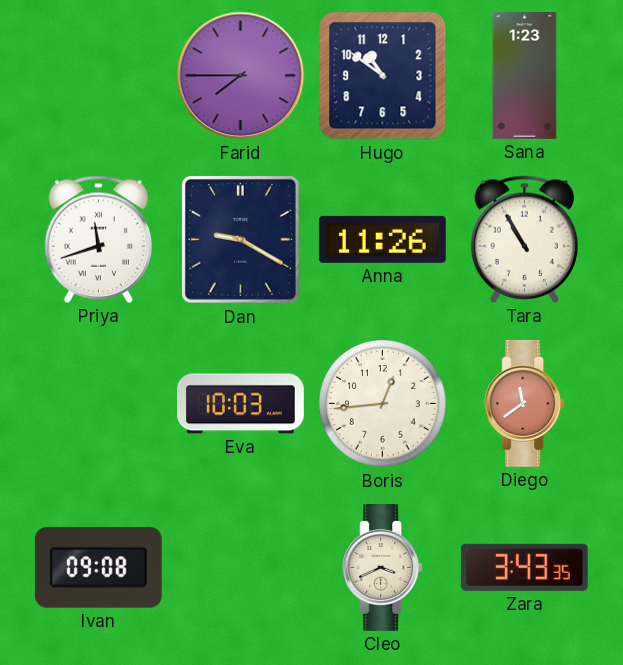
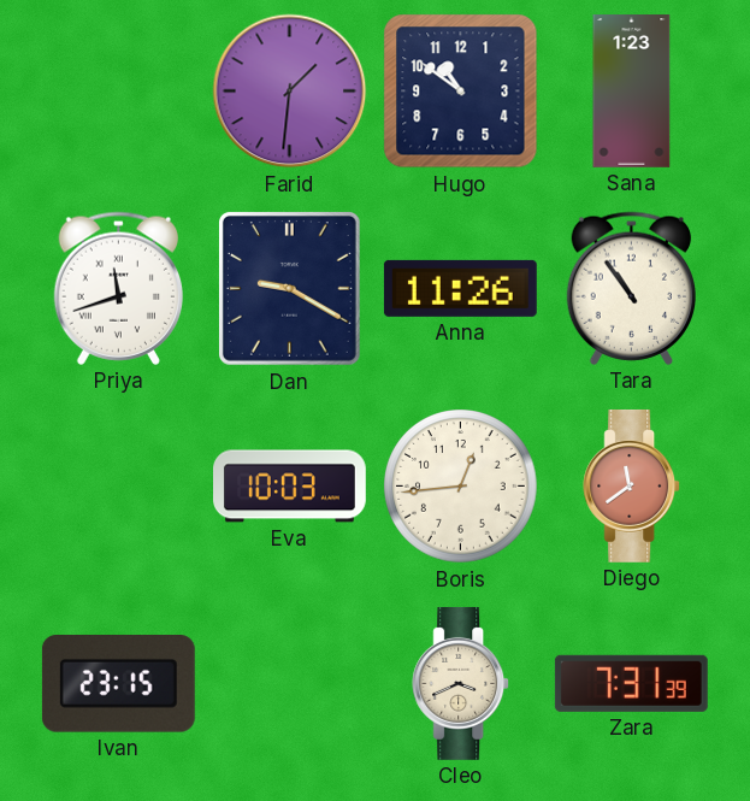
Farid: 7:45 -> 1:31
Tara: 10:55 -> 10:54
Ivan: 09:08 -> 23:15
Zara: 3:43 -> 7:31
